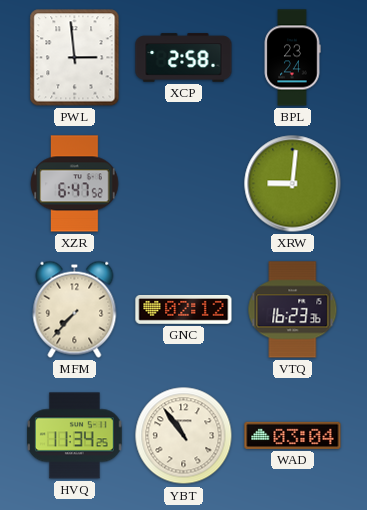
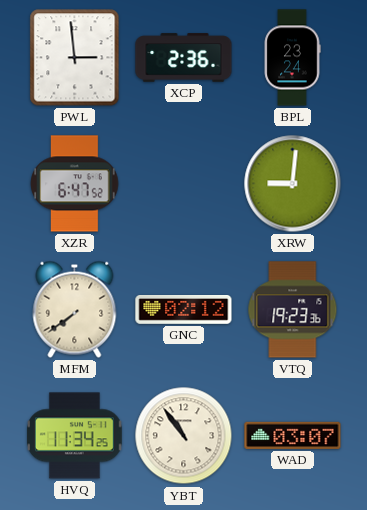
XCP: 2:58 -> 2:36
MFM: 7:37 -> 7:39
VTQ: 16:23 -> 19:23
WAD: 03:04 -> 03:07
